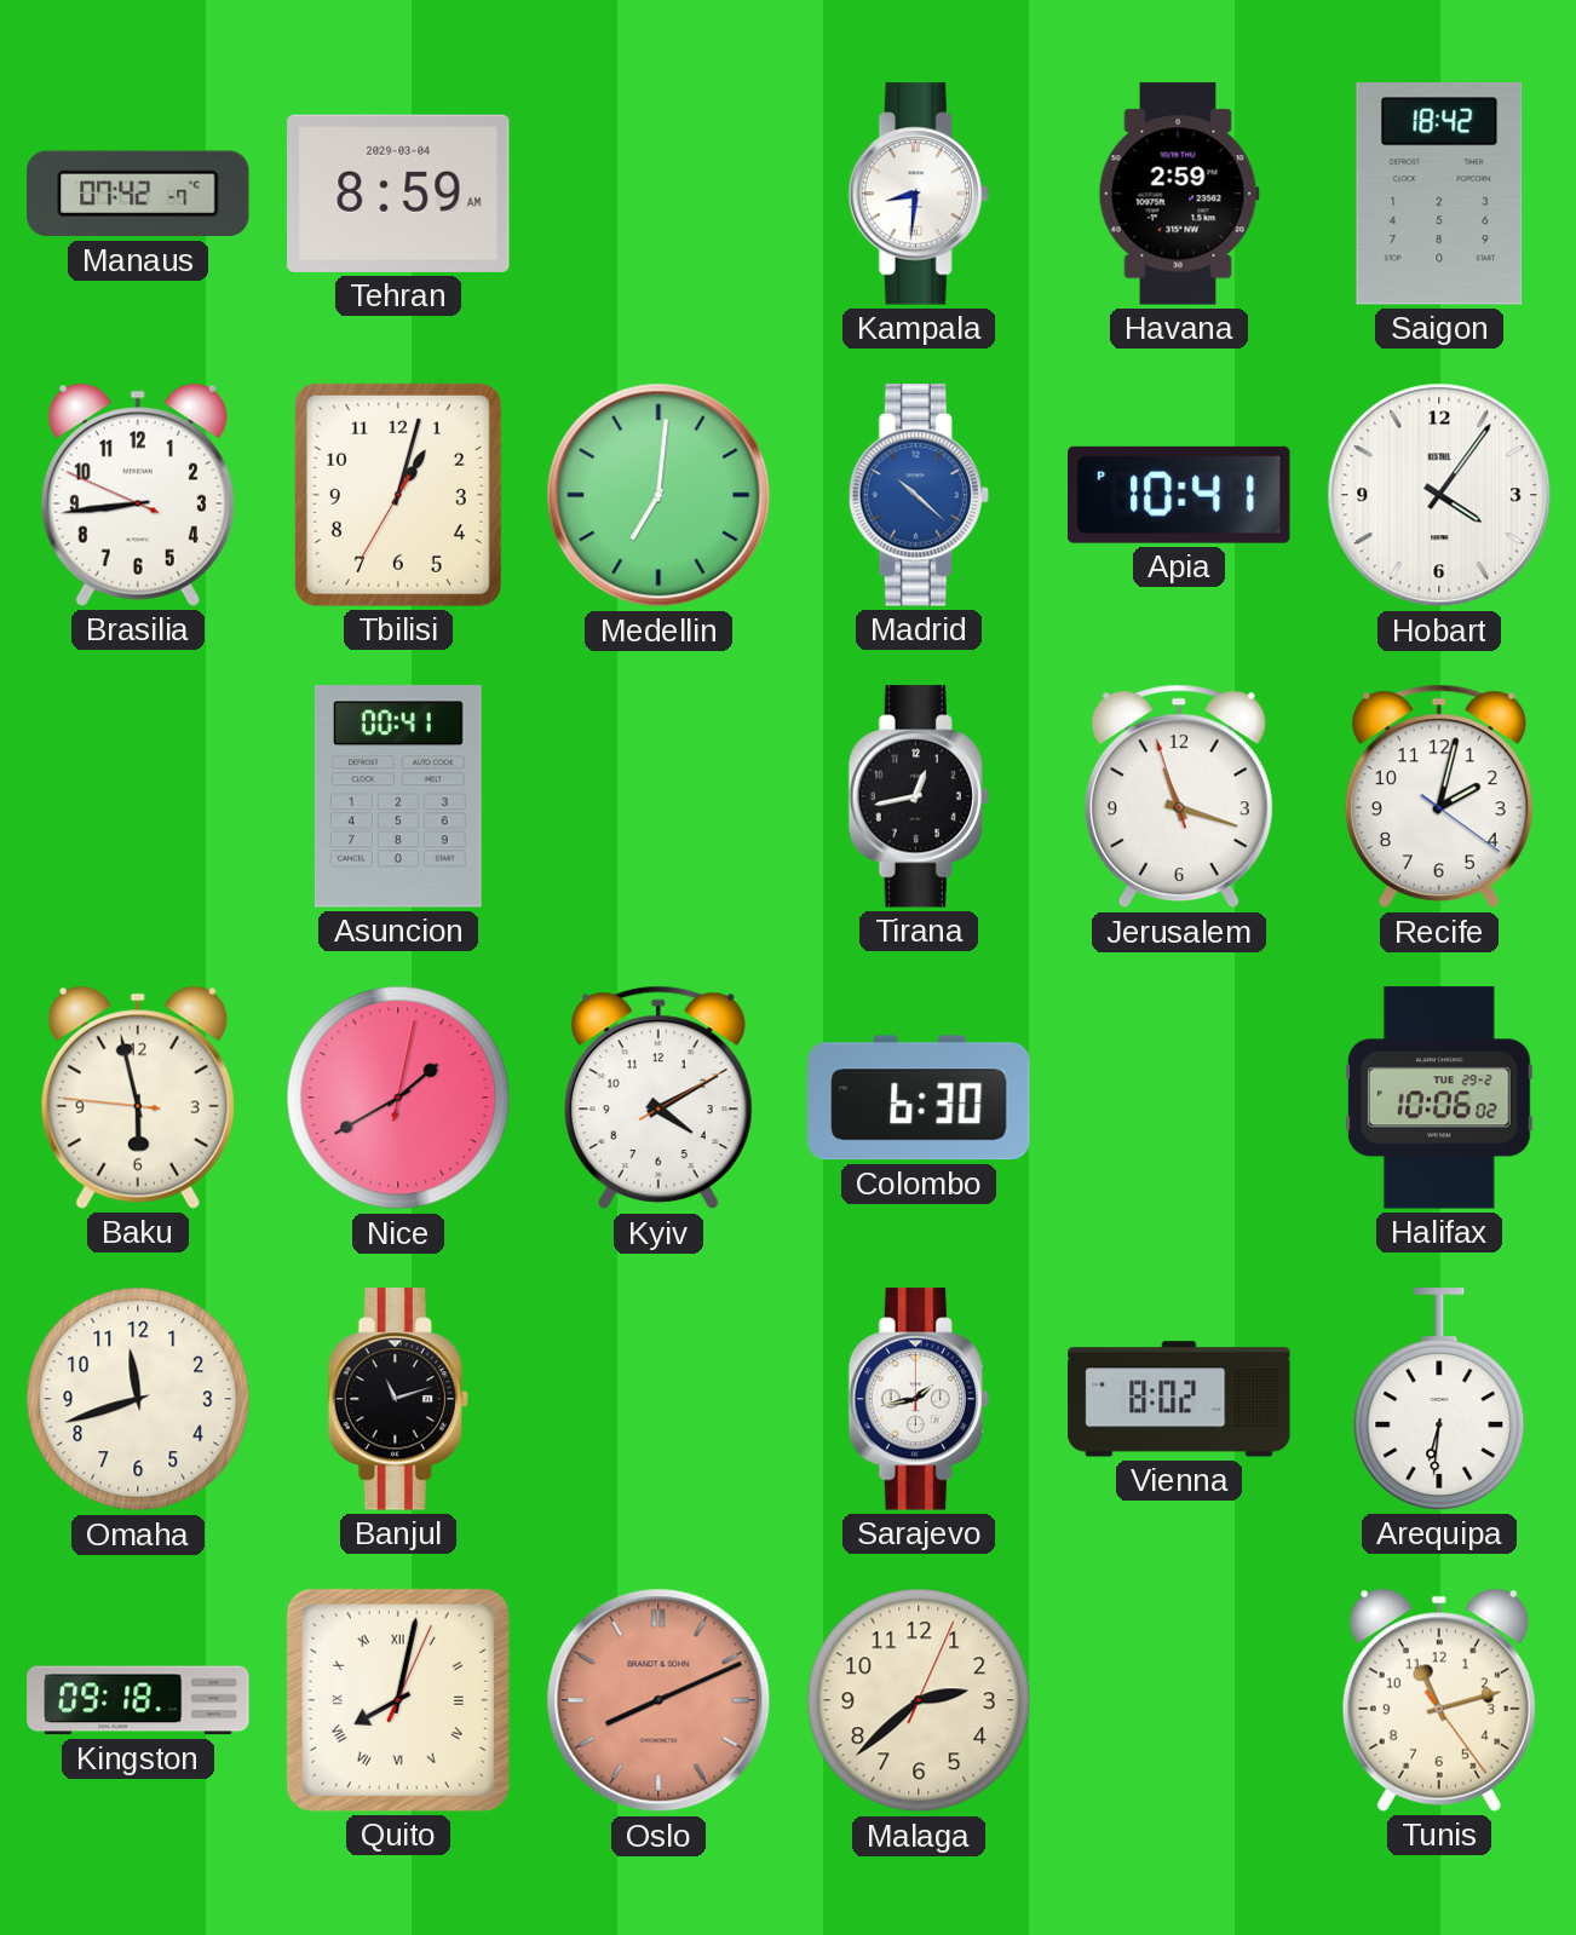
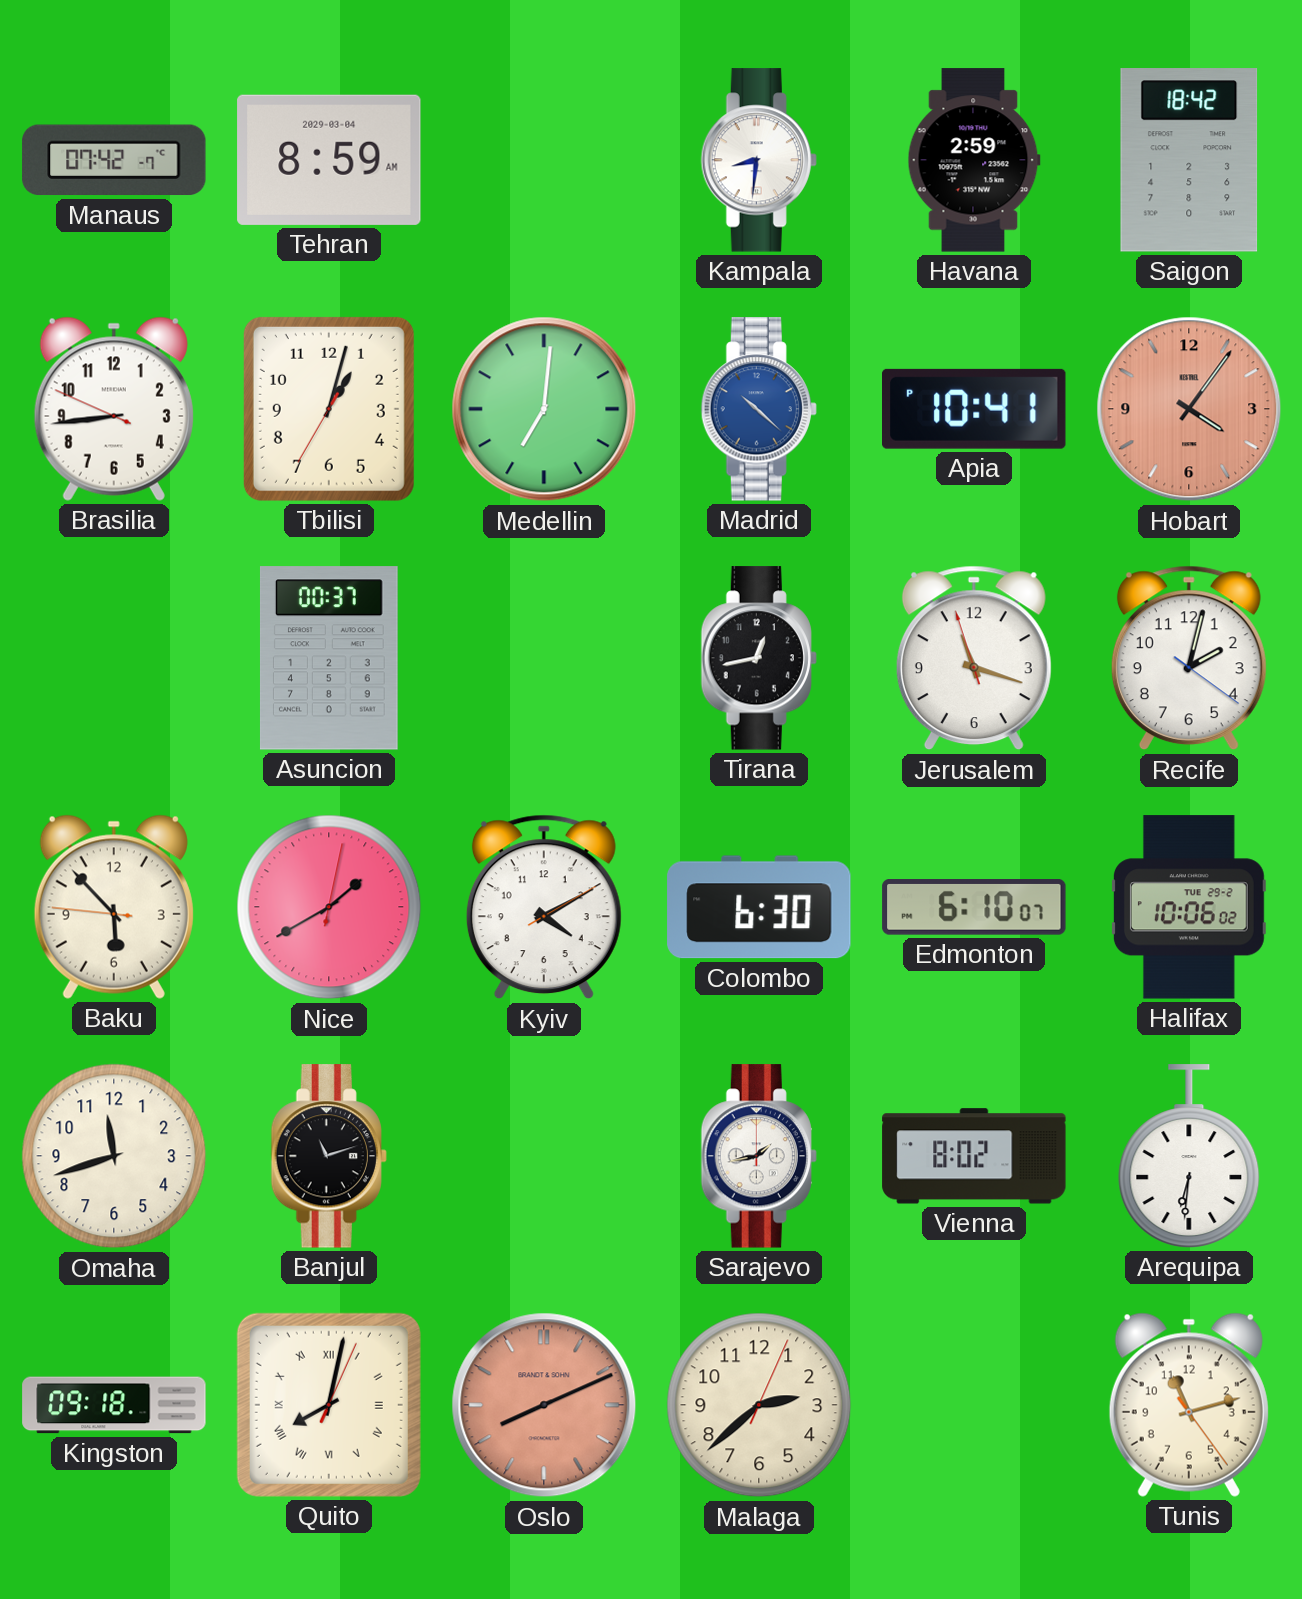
Hobart dial: white -> salmon
Asuncion: 00:41 -> 00:37
Baku: 5:57 -> 5:52
Edmonton: none -> 6:10
